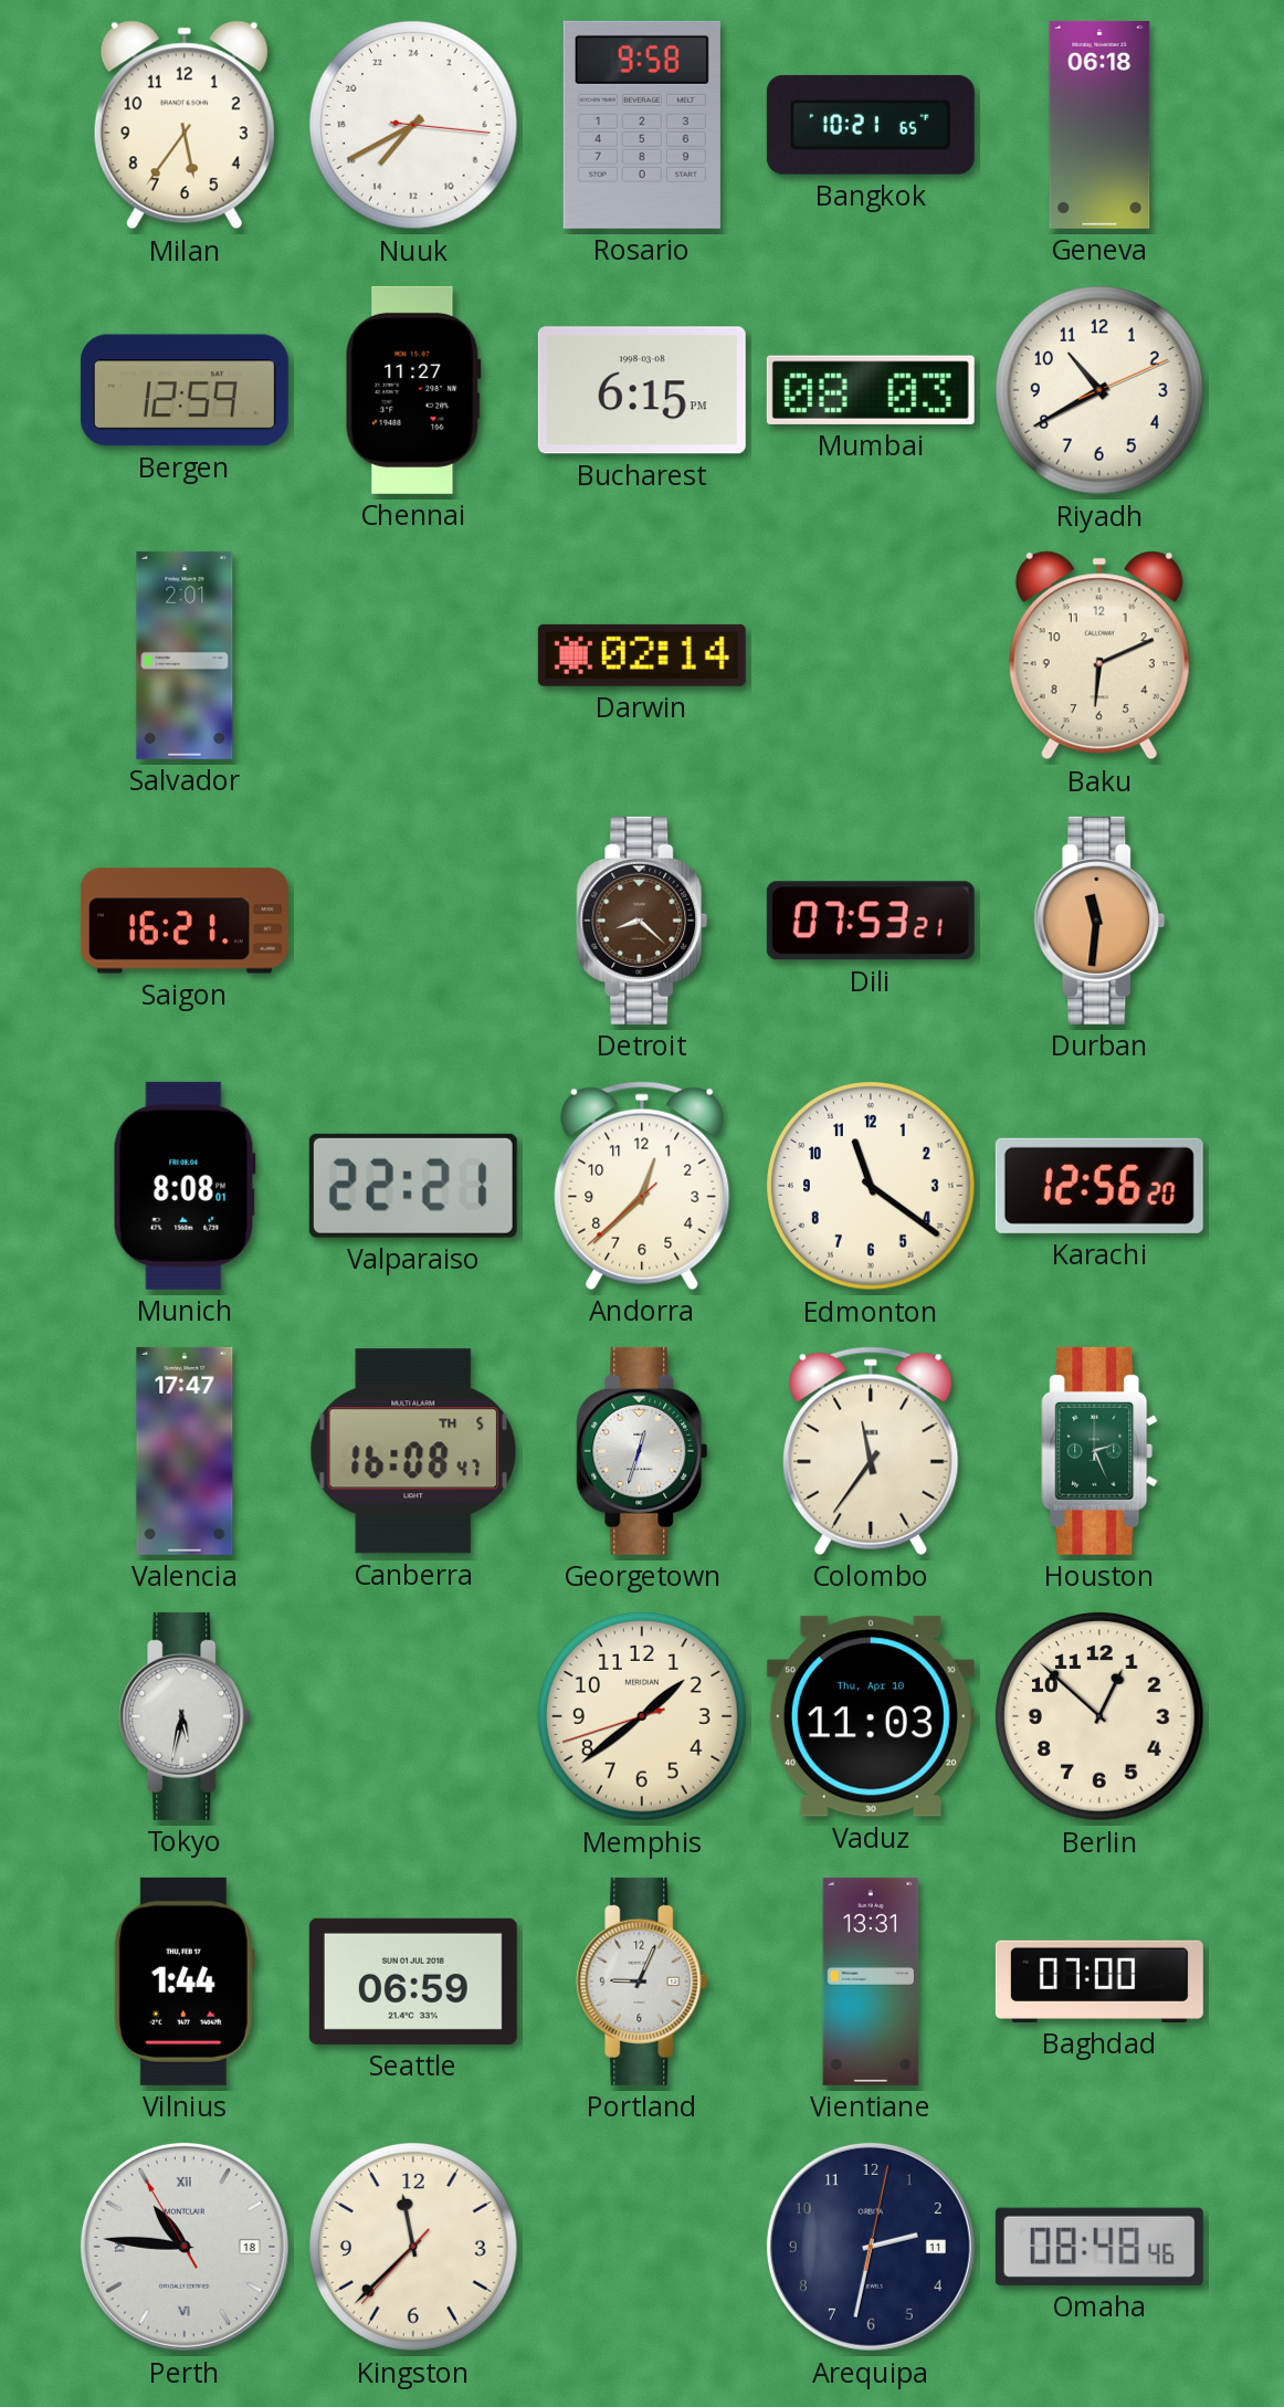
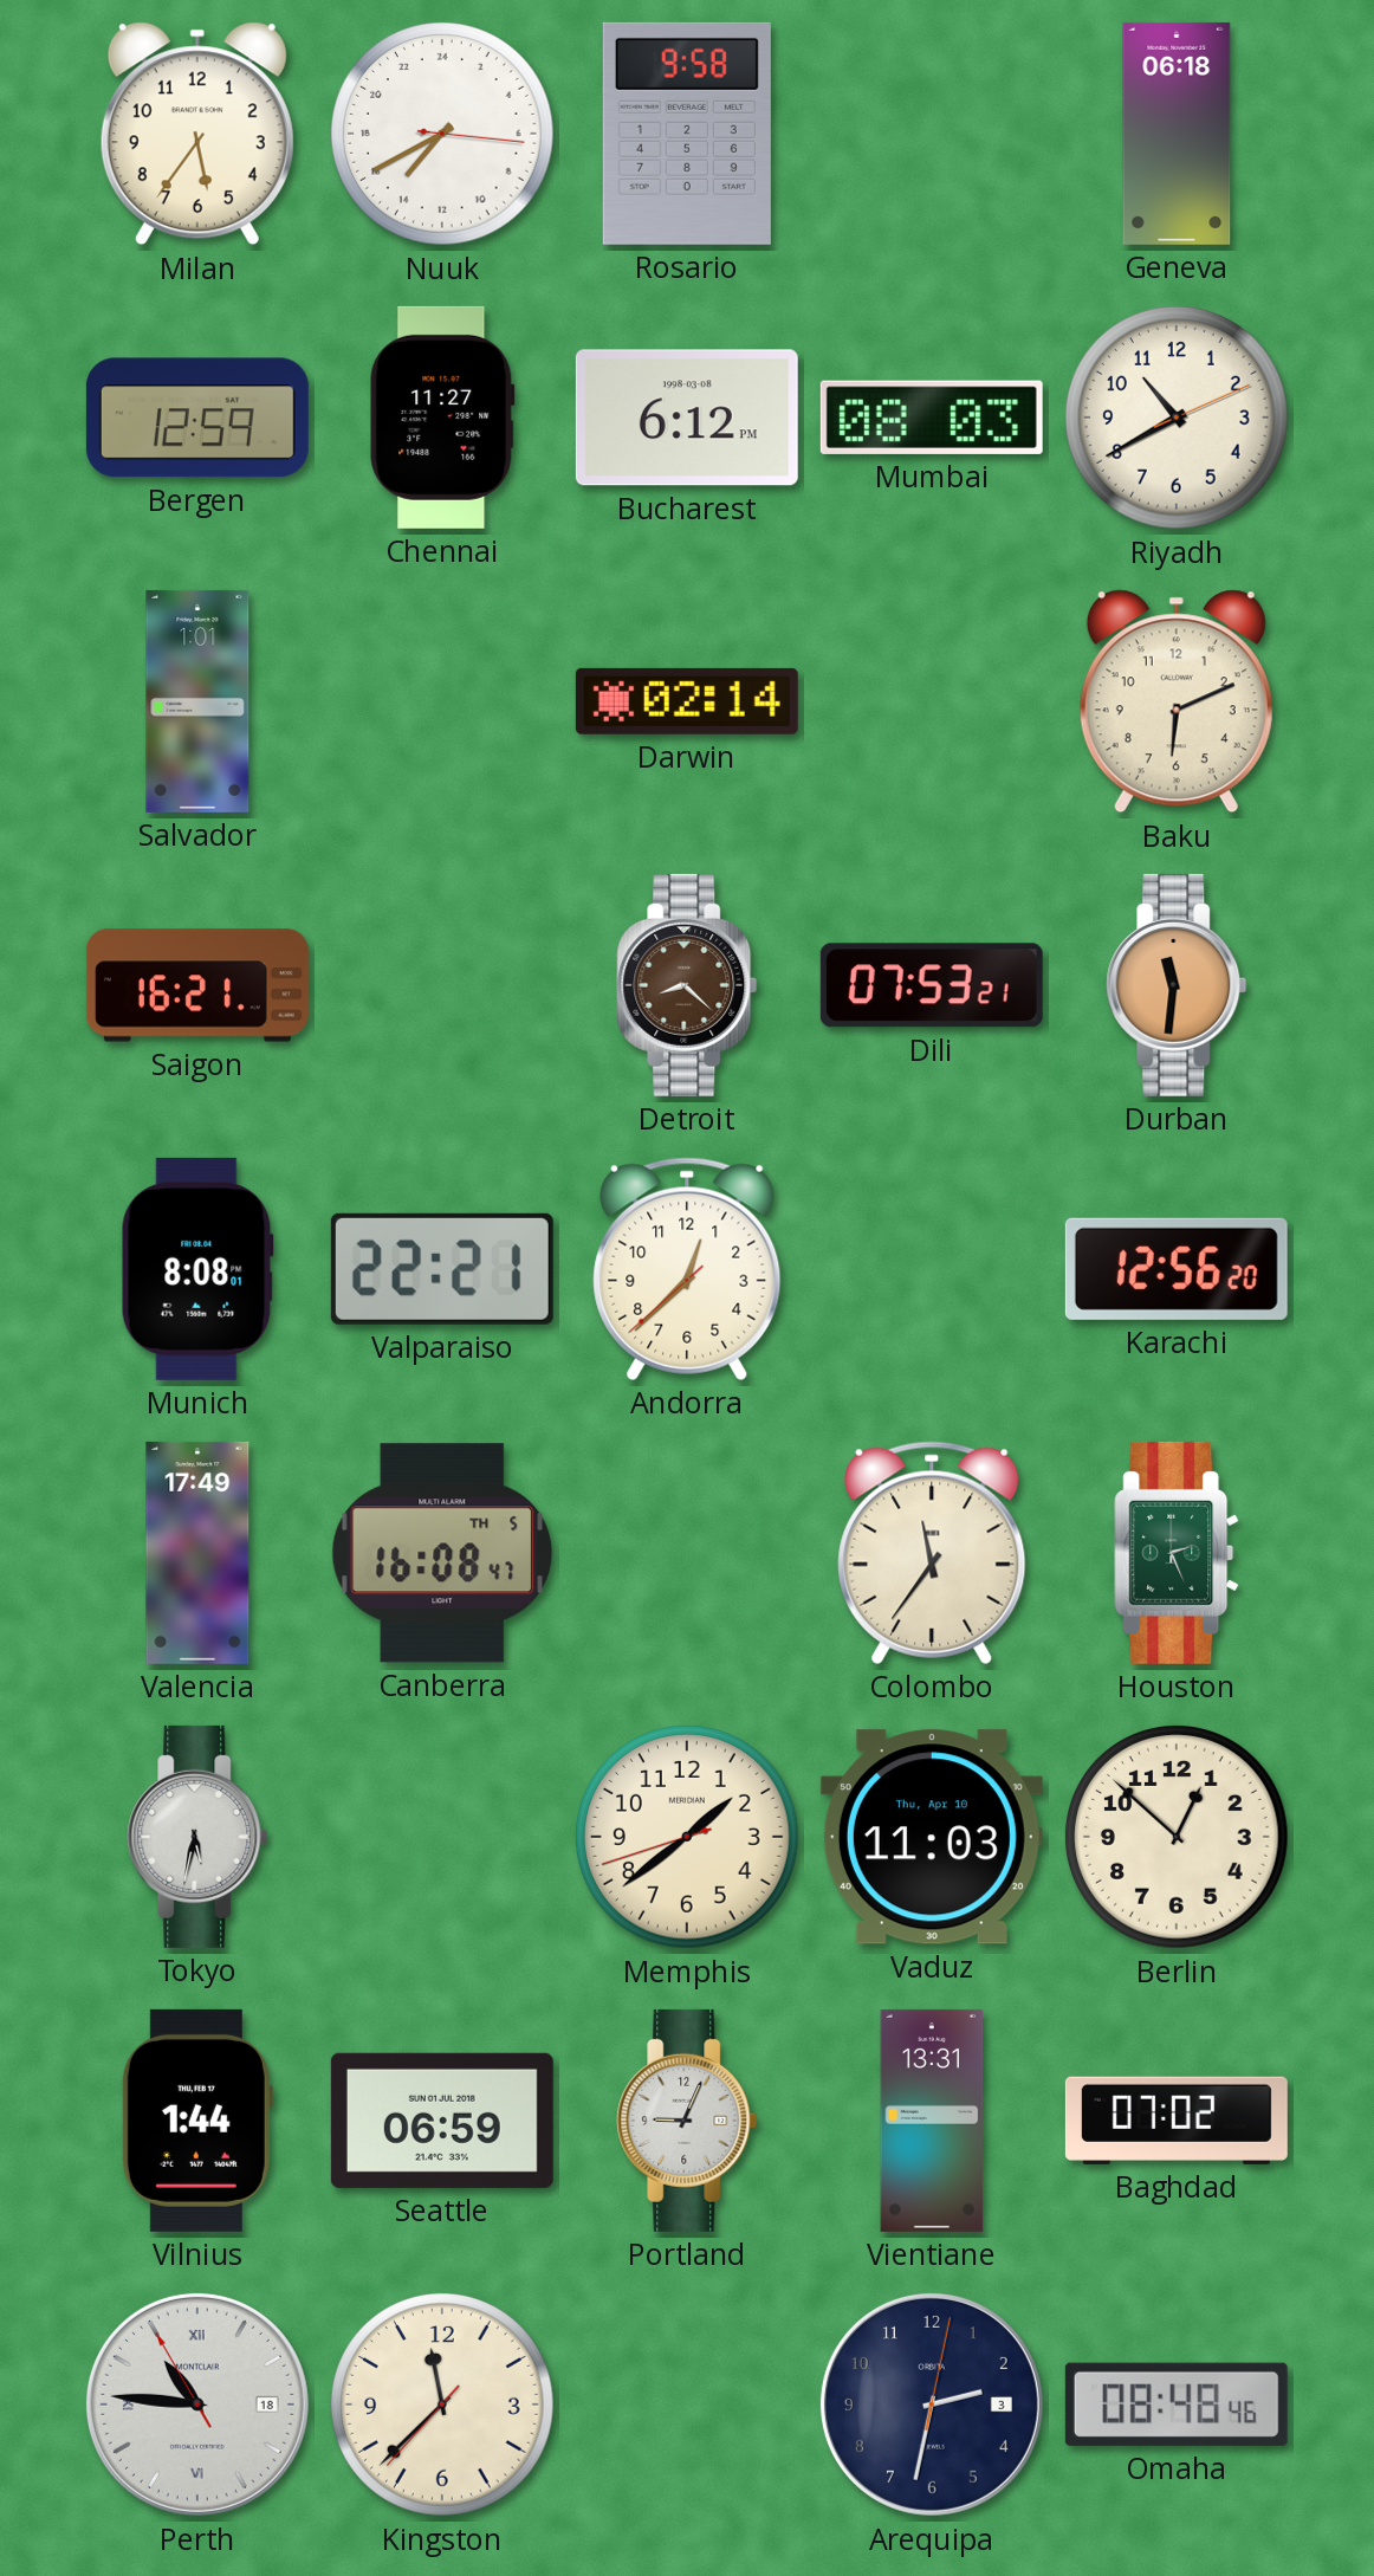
Bangkok: 10:21 -> none
Bucharest: 6:15 -> 6:12
Salvador: 2:01 -> 1:01
Edmonton: 11:21 -> none
Valencia: 17:47 -> 17:49
Georgetown: 12:33 -> none
Baghdad: 07:00 -> 07:02
Arequipa date: 11 -> 3
